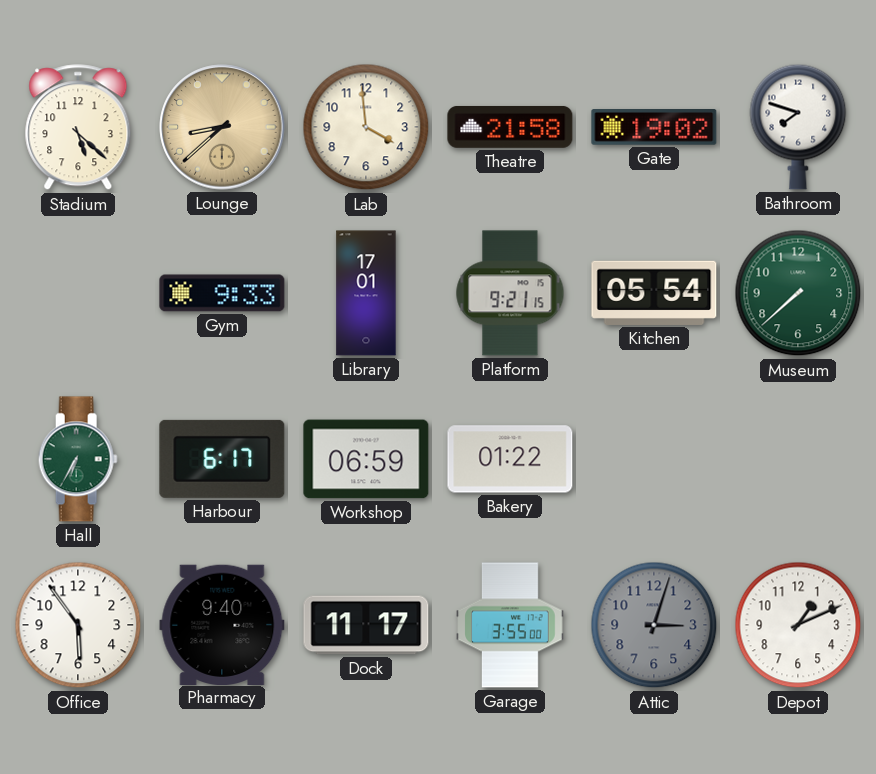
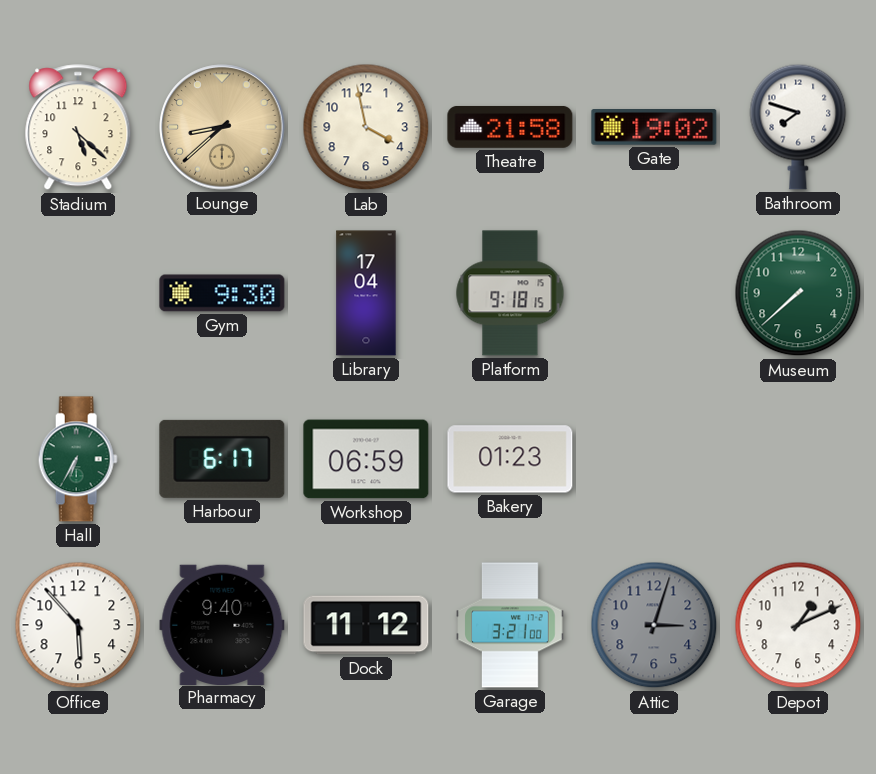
Lab: 3:59 -> 3:58
Gym: 9:33 -> 9:30
Library: 17:01 -> 17:04
Platform: 9:21 -> 9:18
Kitchen: 05:54 -> none
Bakery: 01:22 -> 01:23
Office: 5:54 -> 5:53
Dock: 11:17 -> 11:12
Garage: 3:55 -> 3:21
